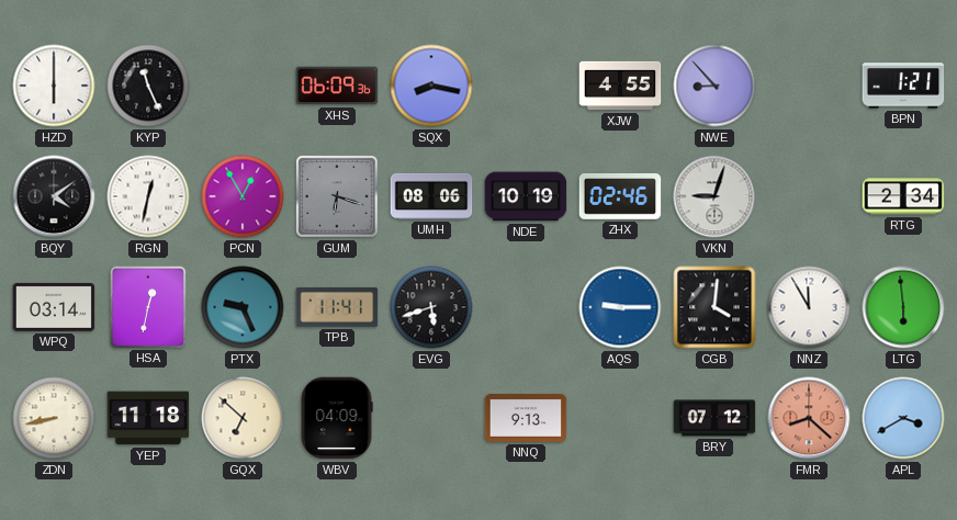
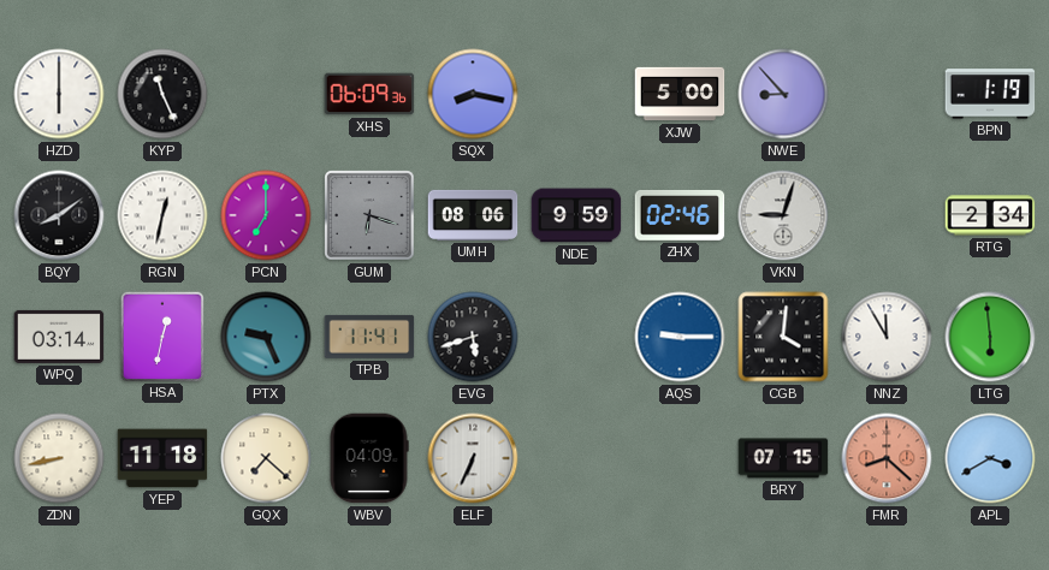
XJW: 4:55 -> 5:00
BPN: 1:21 -> 1:19
BQY: 4:09 -> 8:09
PCN: 12:55 -> 7:00
NDE: 10:19 -> 9:59
GQX: 6:52 -> 7:22
ELF: none -> 6:34
NNQ: 9:13 -> none
BRY: 07:12 -> 07:15
